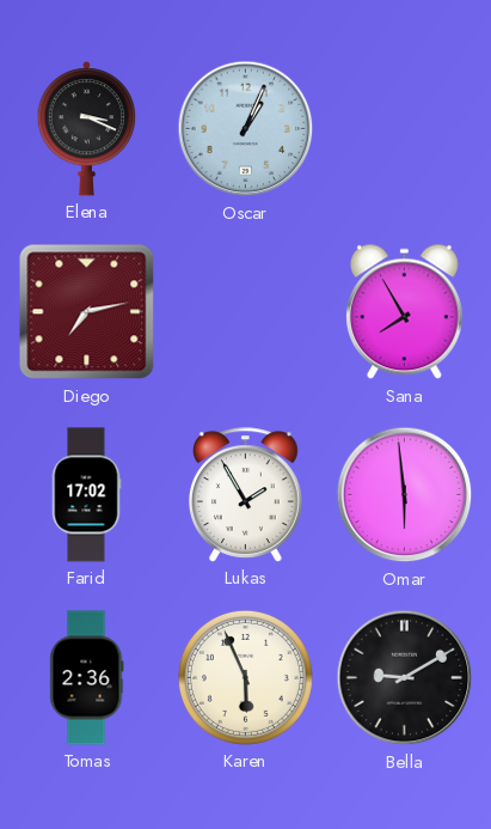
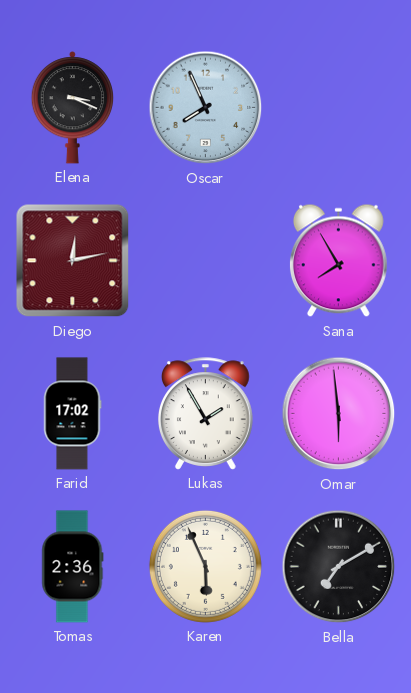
Oscar: 1:04 -> 7:56
Diego: 7:13 -> 12:13
Bella: 9:10 -> 7:10
